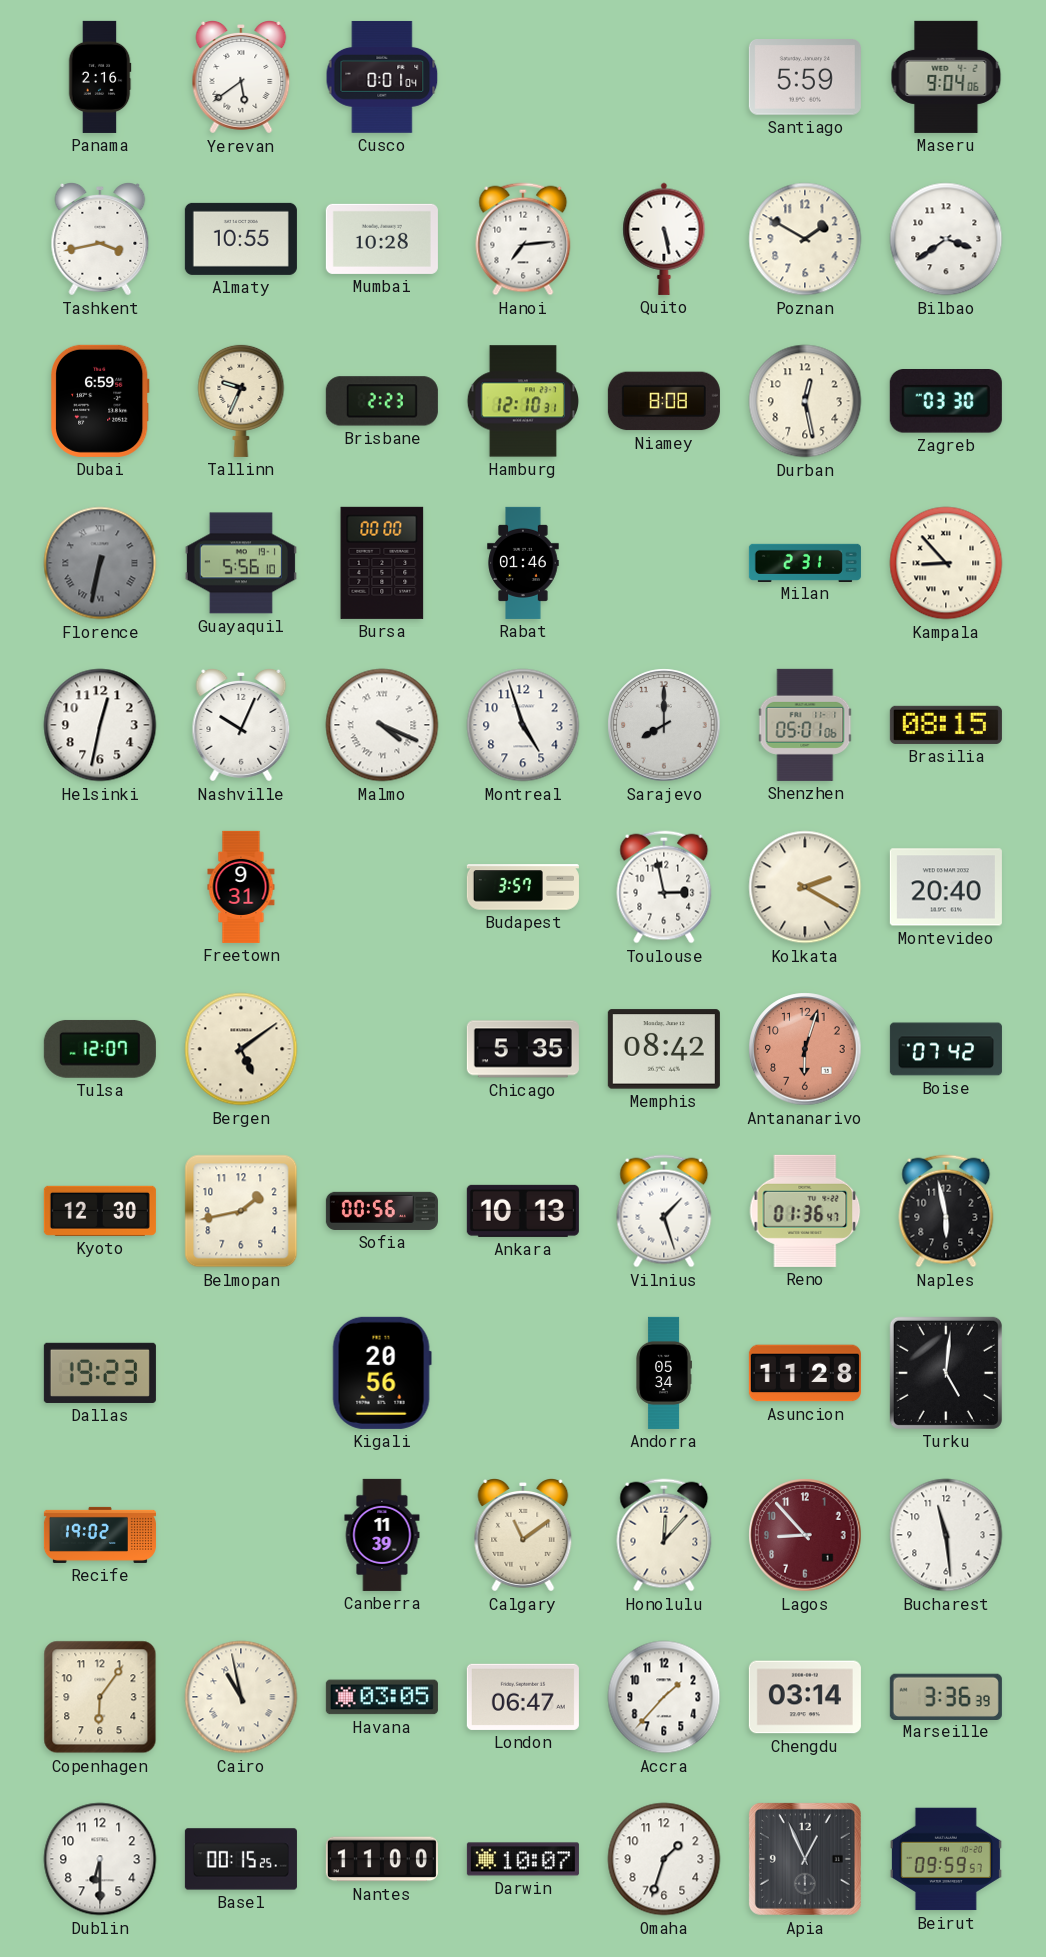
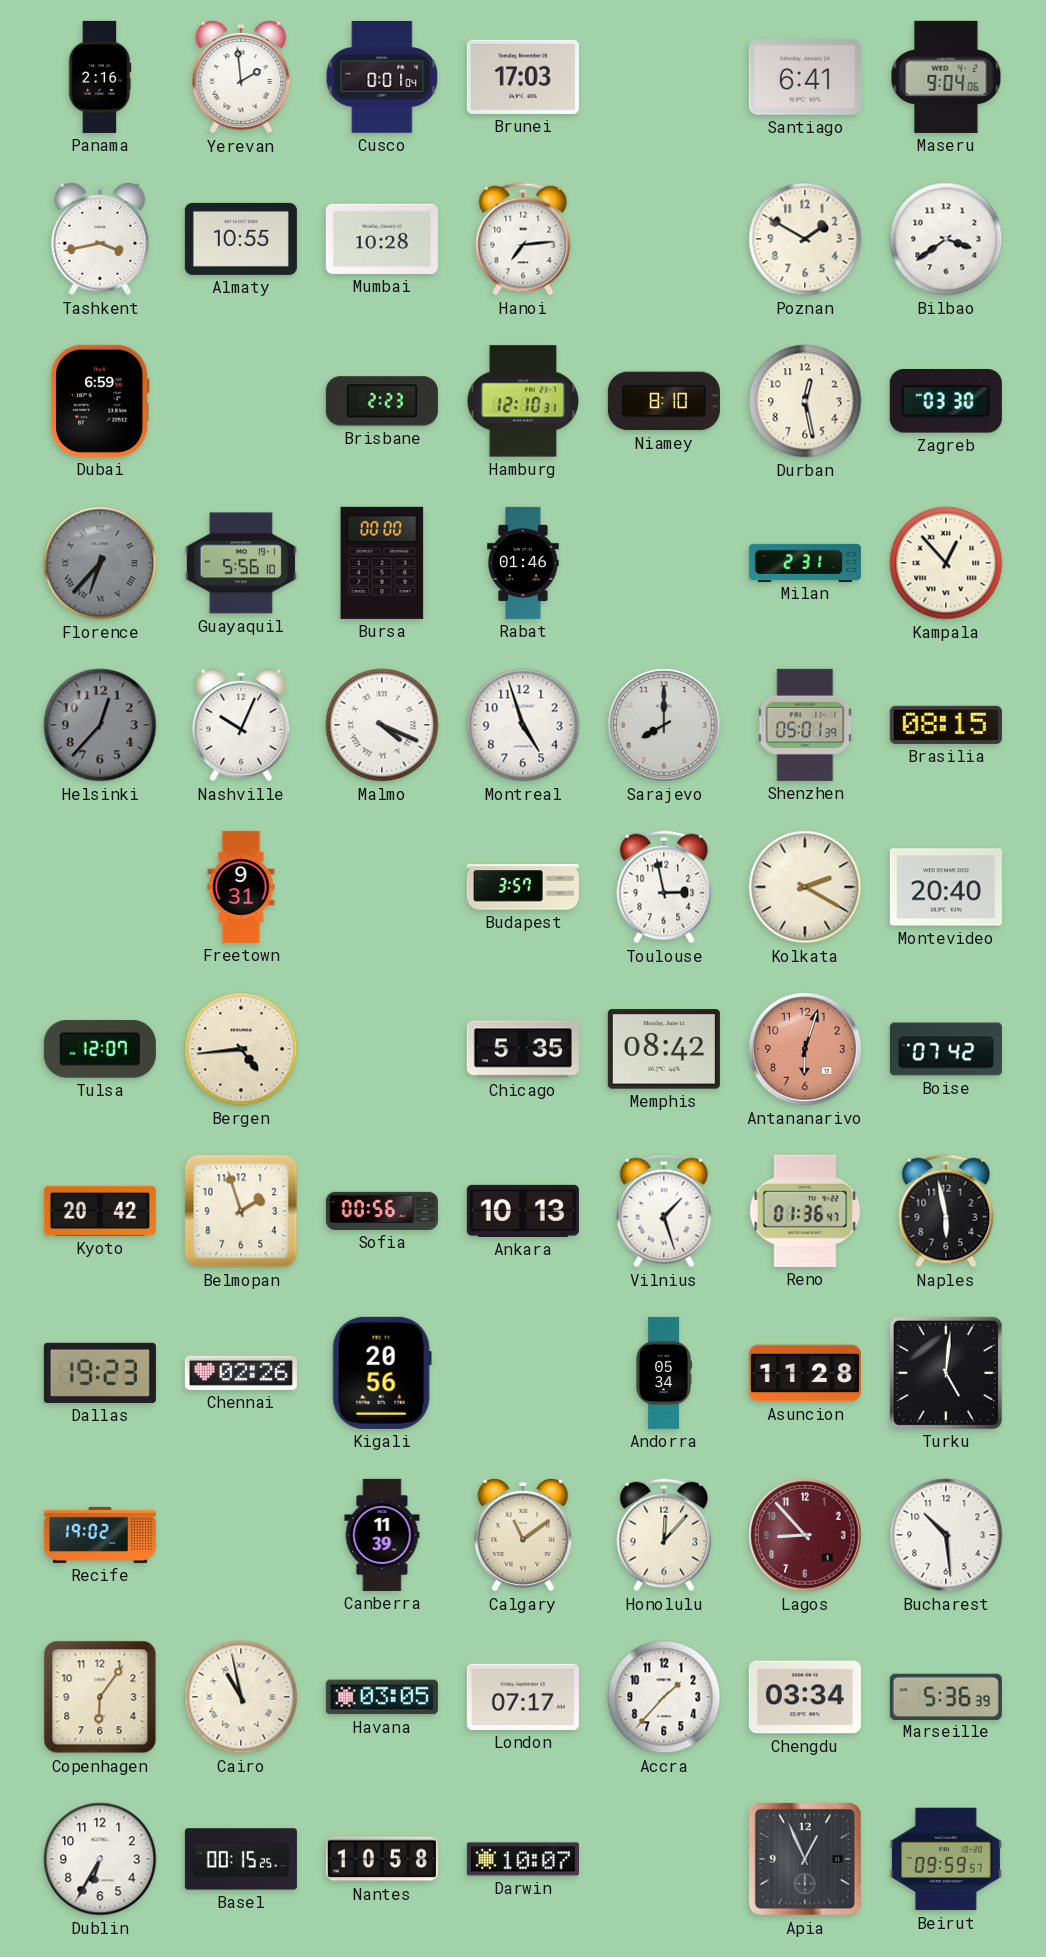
Yerevan: 5:39 -> 1:59
Brunei: none -> 17:03
Santiago: 5:59 -> 6:41
Quito: 5:28 -> none
Tallinn: 9:34 -> none
Niamey: 8:08 -> 8:10
Florence: 6:32 -> 6:37
Kampala: 8:53 -> 12:53
Helsinki: 12:32 -> 12:37
Helsinki dial: white -> grey
Shenzhen: 05:01:06 -> 05:01:39
Bergen: 5:09 -> 4:44
Kyoto: 12:30 -> 20:42
Belmopan: 1:43 -> 1:57
Chennai: none -> 02:26
Bucharest: 11:29 -> 10:29
London: 06:47 -> 07:17
Chengdu: 03:14 -> 03:34
Marseille: 3:36 -> 5:36
Dublin: 6:30 -> 6:35
Nantes: 11:00 -> 10:58
Omaha: 1:33 -> none
